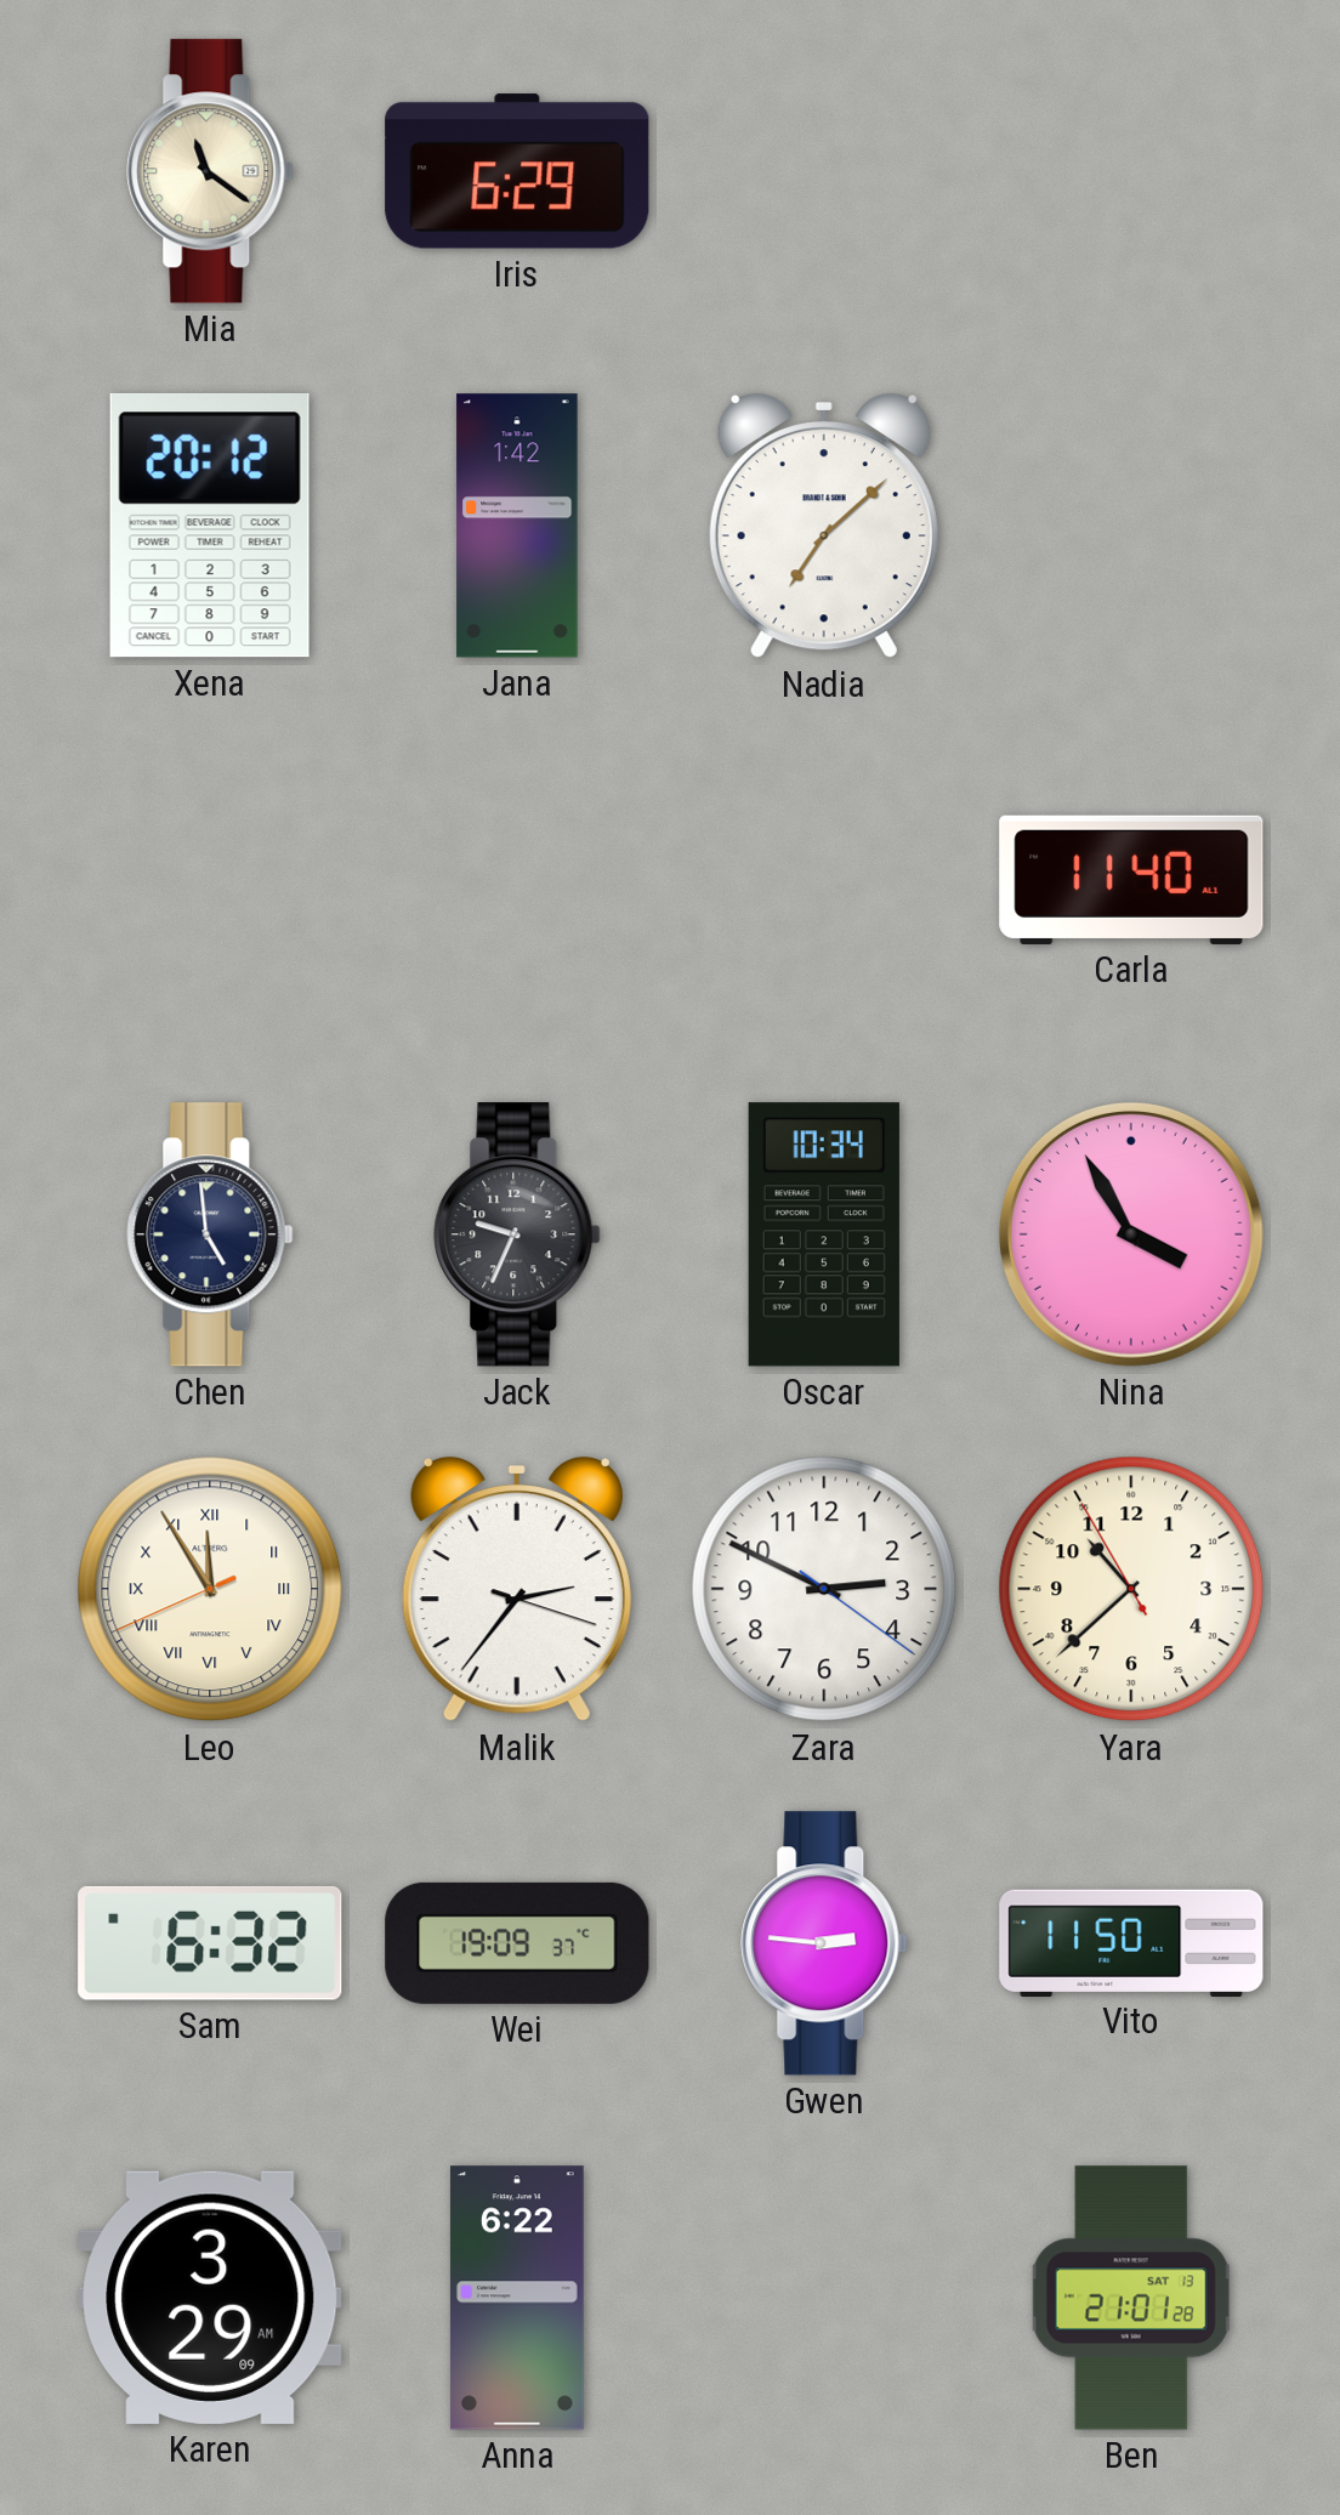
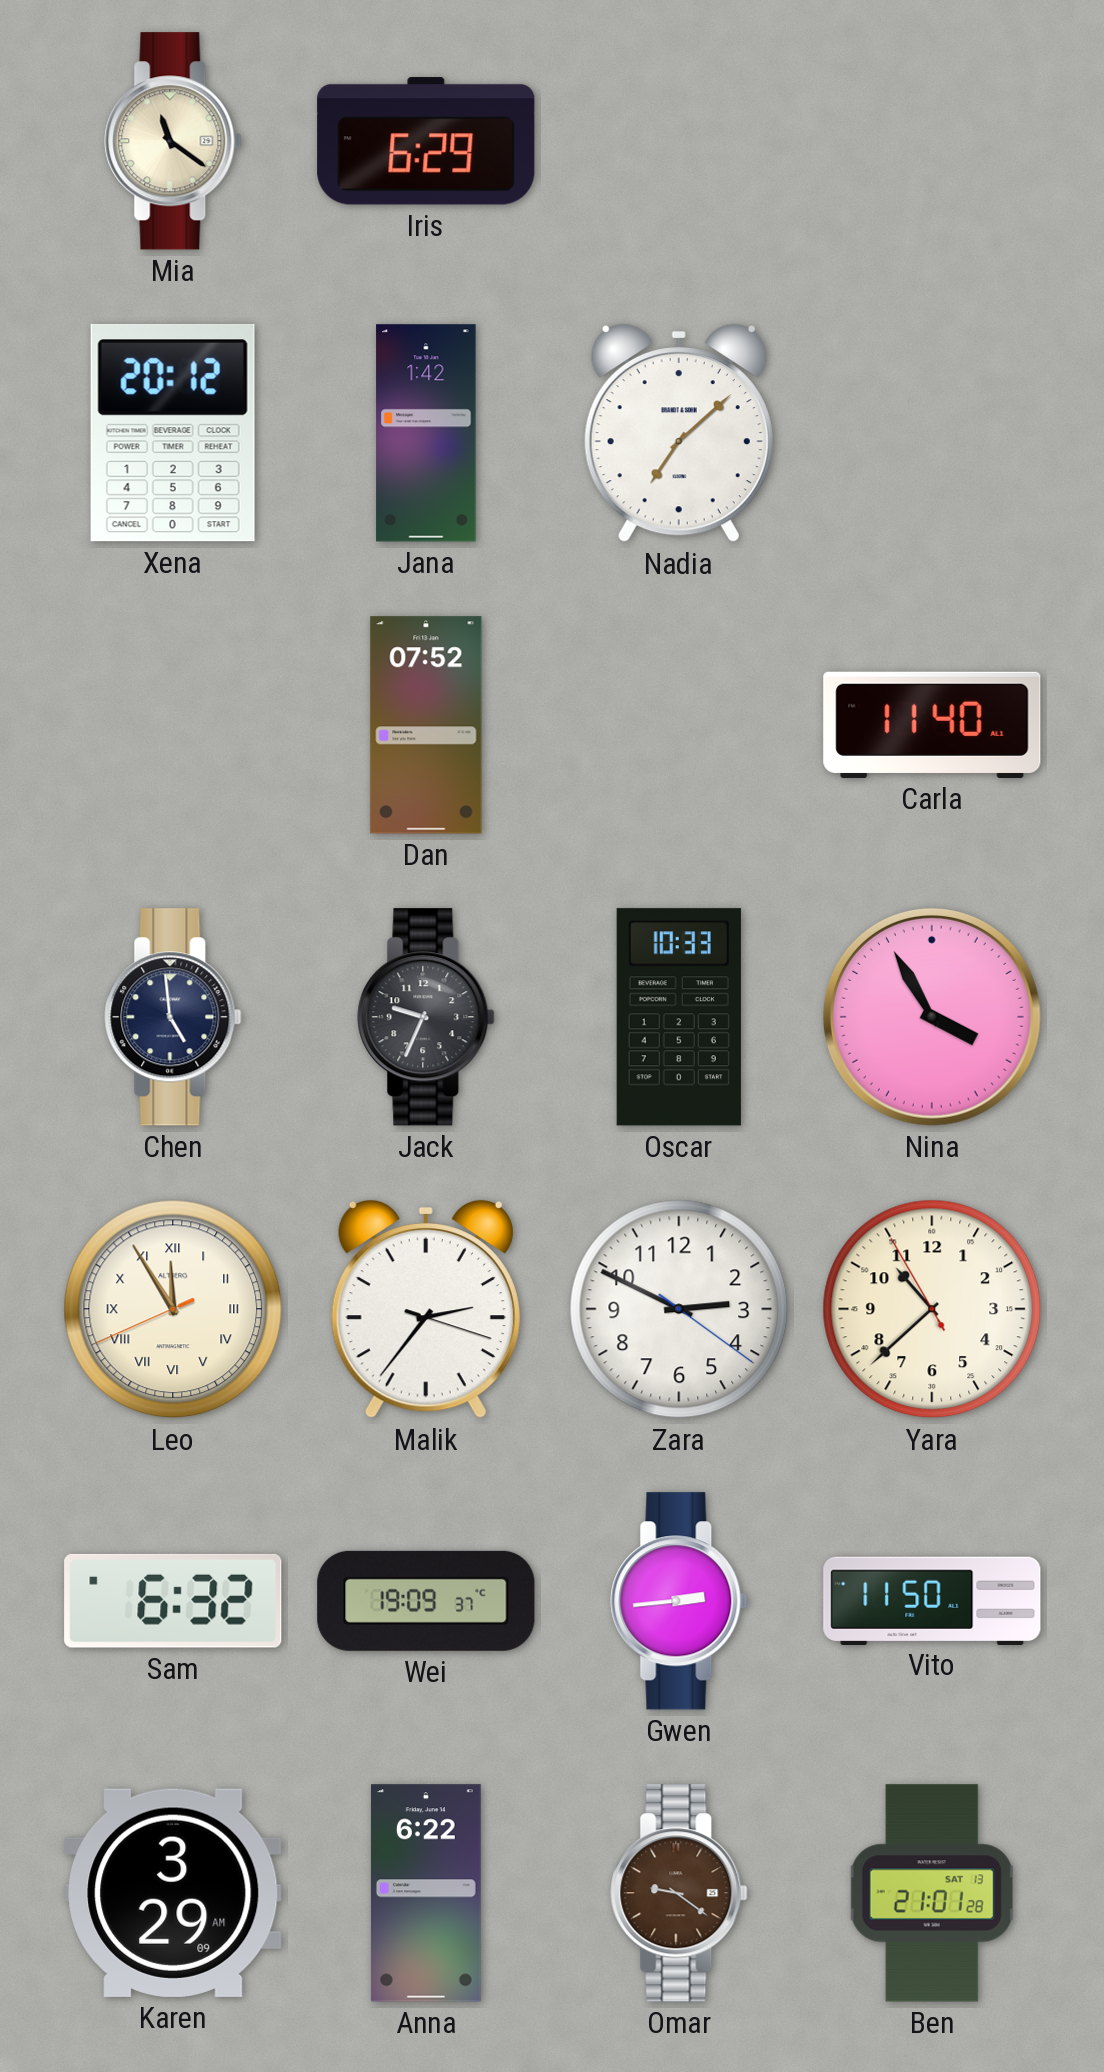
Dan: none -> 07:52
Oscar: 10:34 -> 10:33
Gwen: 2:46 -> 2:44
Omar: none -> 9:21
